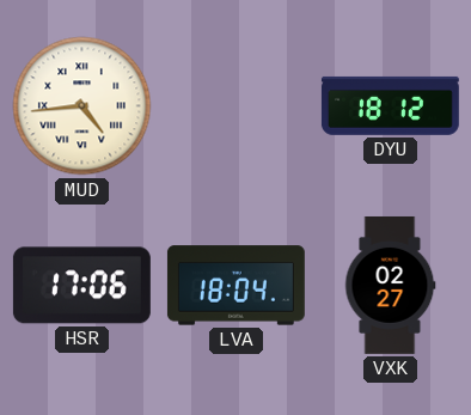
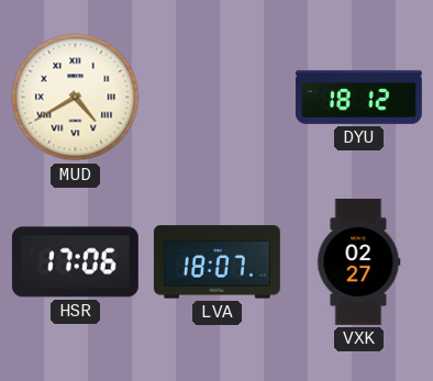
MUD: 4:44 -> 4:40
LVA: 18:04 -> 18:07
